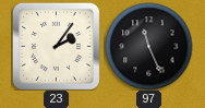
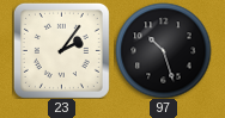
97: 11:26 -> 10:27
